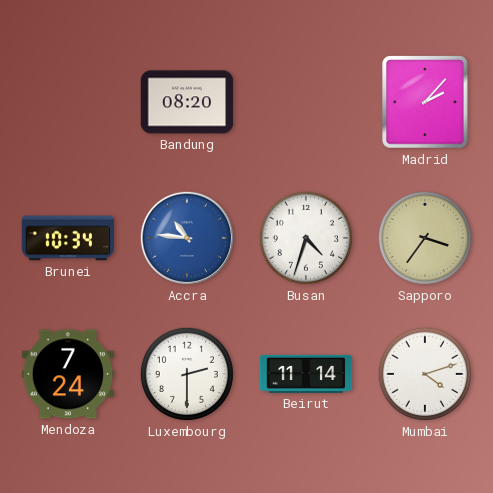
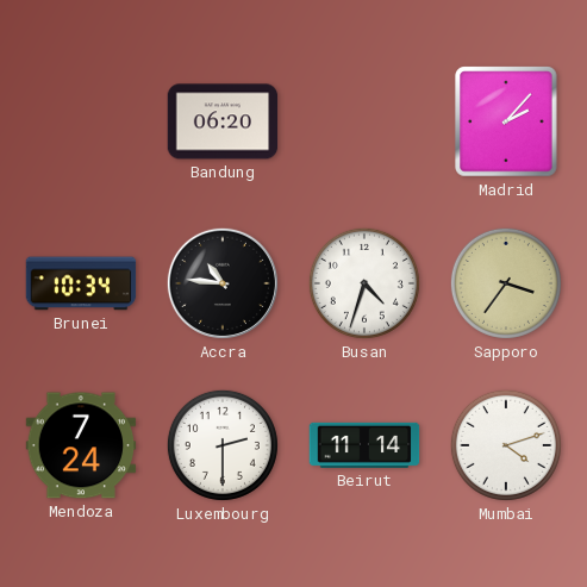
Bandung: 08:20 -> 06:20
Accra dial: blue -> black
